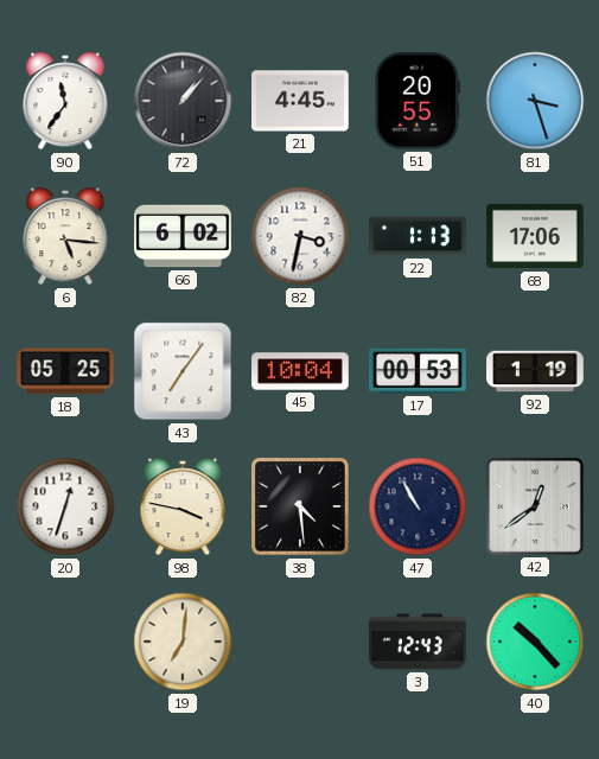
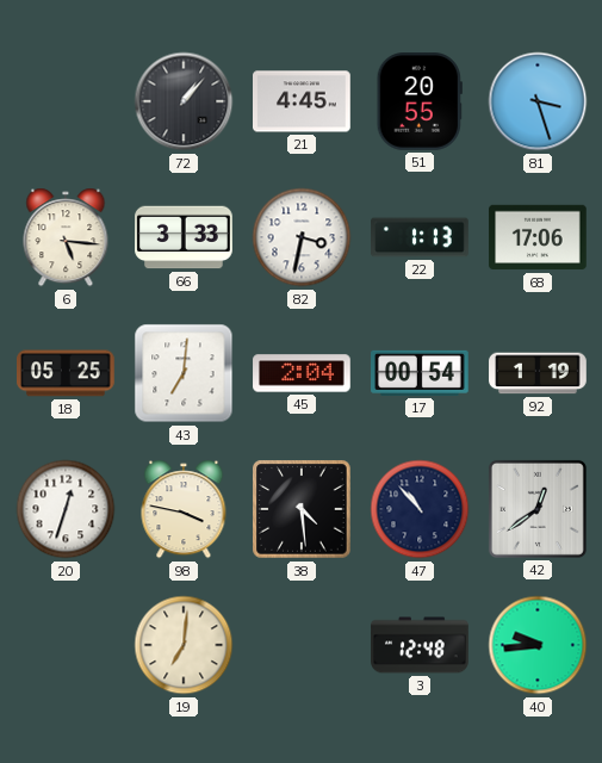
90: 11:36 -> none
66: 6:02 -> 3:33
43: 7:06 -> 7:01
45: 10:04 -> 2:04
17: 00:53 -> 00:54
47: 10:55 -> 10:53
3: 12:43 -> 12:48
40: 10:23 -> 9:44
